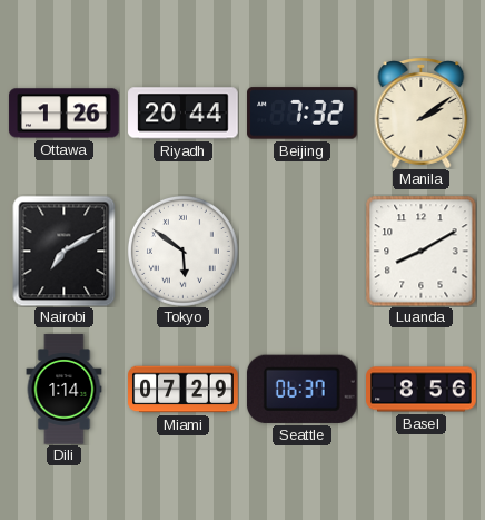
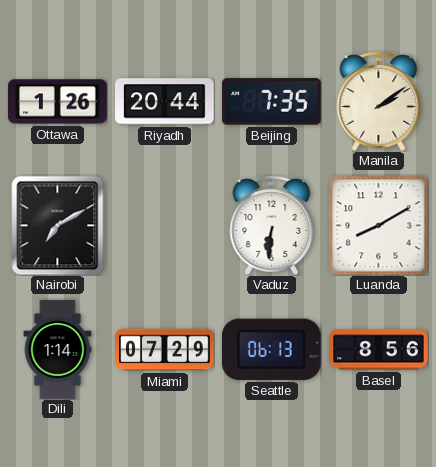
Beijing: 7:32 -> 7:35
Tokyo: 5:51 -> none
Vaduz: none -> 6:31
Seattle: 06:37 -> 06:13
